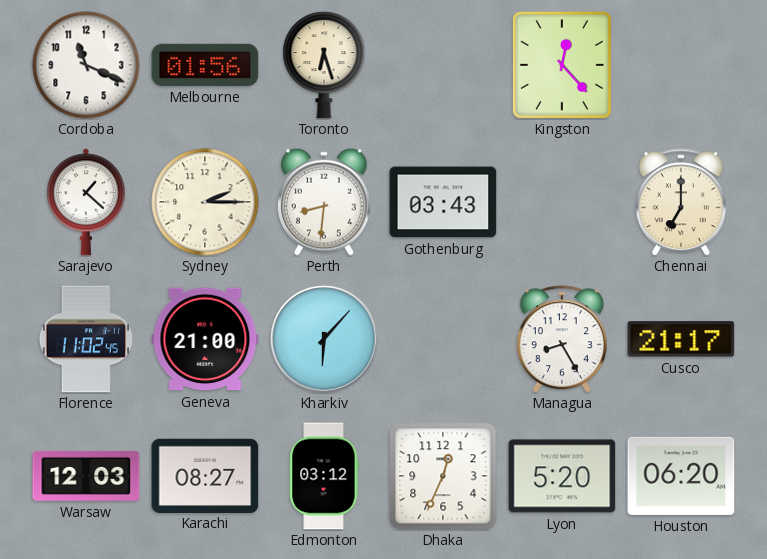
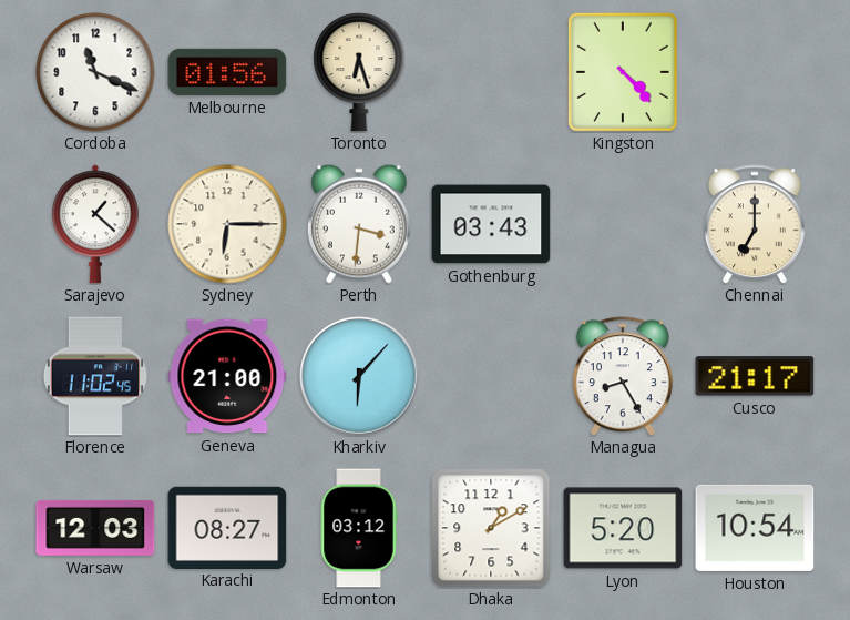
Kingston: 12:23 -> 4:23
Sydney: 2:15 -> 6:15
Perth: 8:31 -> 3:31
Dhaka: 12:34 -> 1:10
Houston: 06:20 -> 10:54
